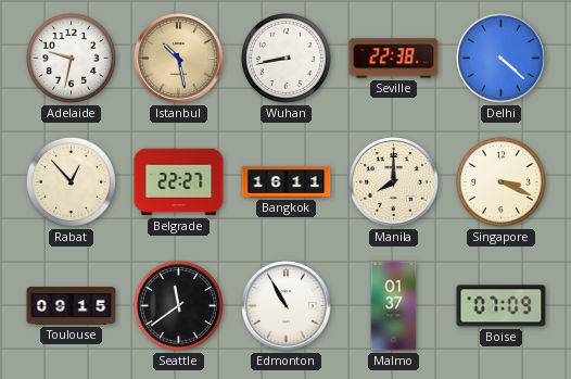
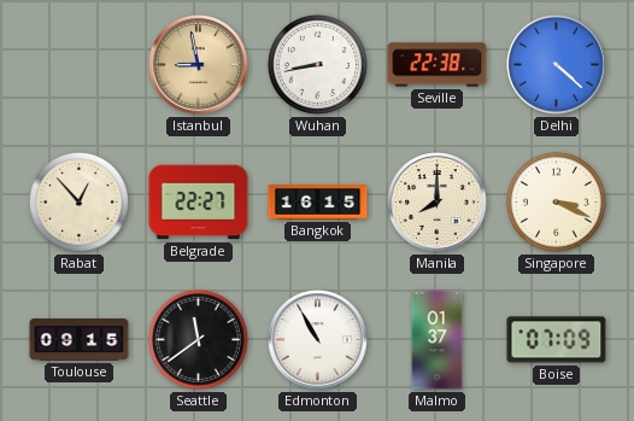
Adelaide: 9:32 -> none
Istanbul: 10:28 -> 8:58
Bangkok: 16:11 -> 16:15
